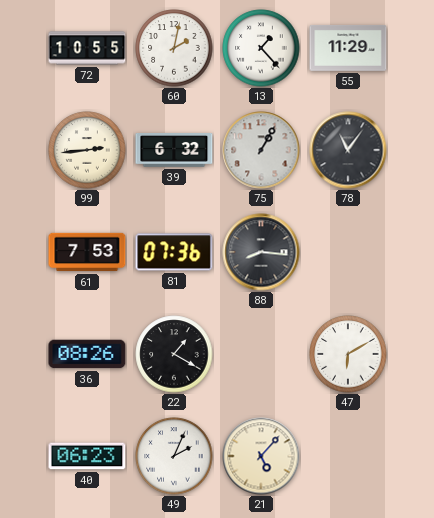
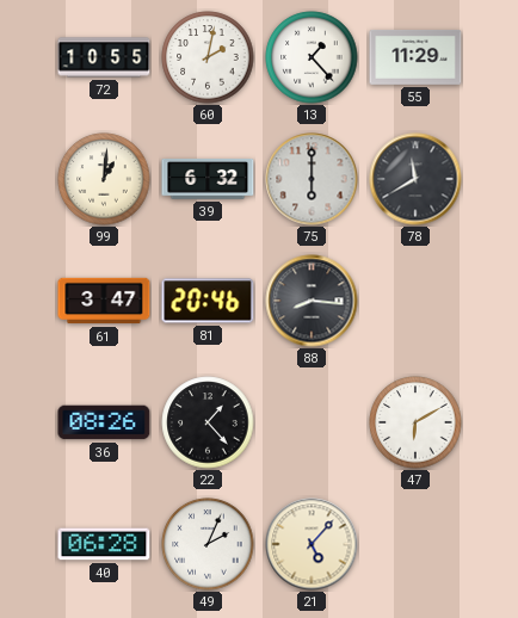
99: 2:44 -> 1:01
75: 1:05 -> 6:00
78: 11:06 -> 11:40
61: 7:53 -> 3:47
81: 07:36 -> 20:46
22: 1:20 -> 1:23
40: 06:23 -> 06:28
